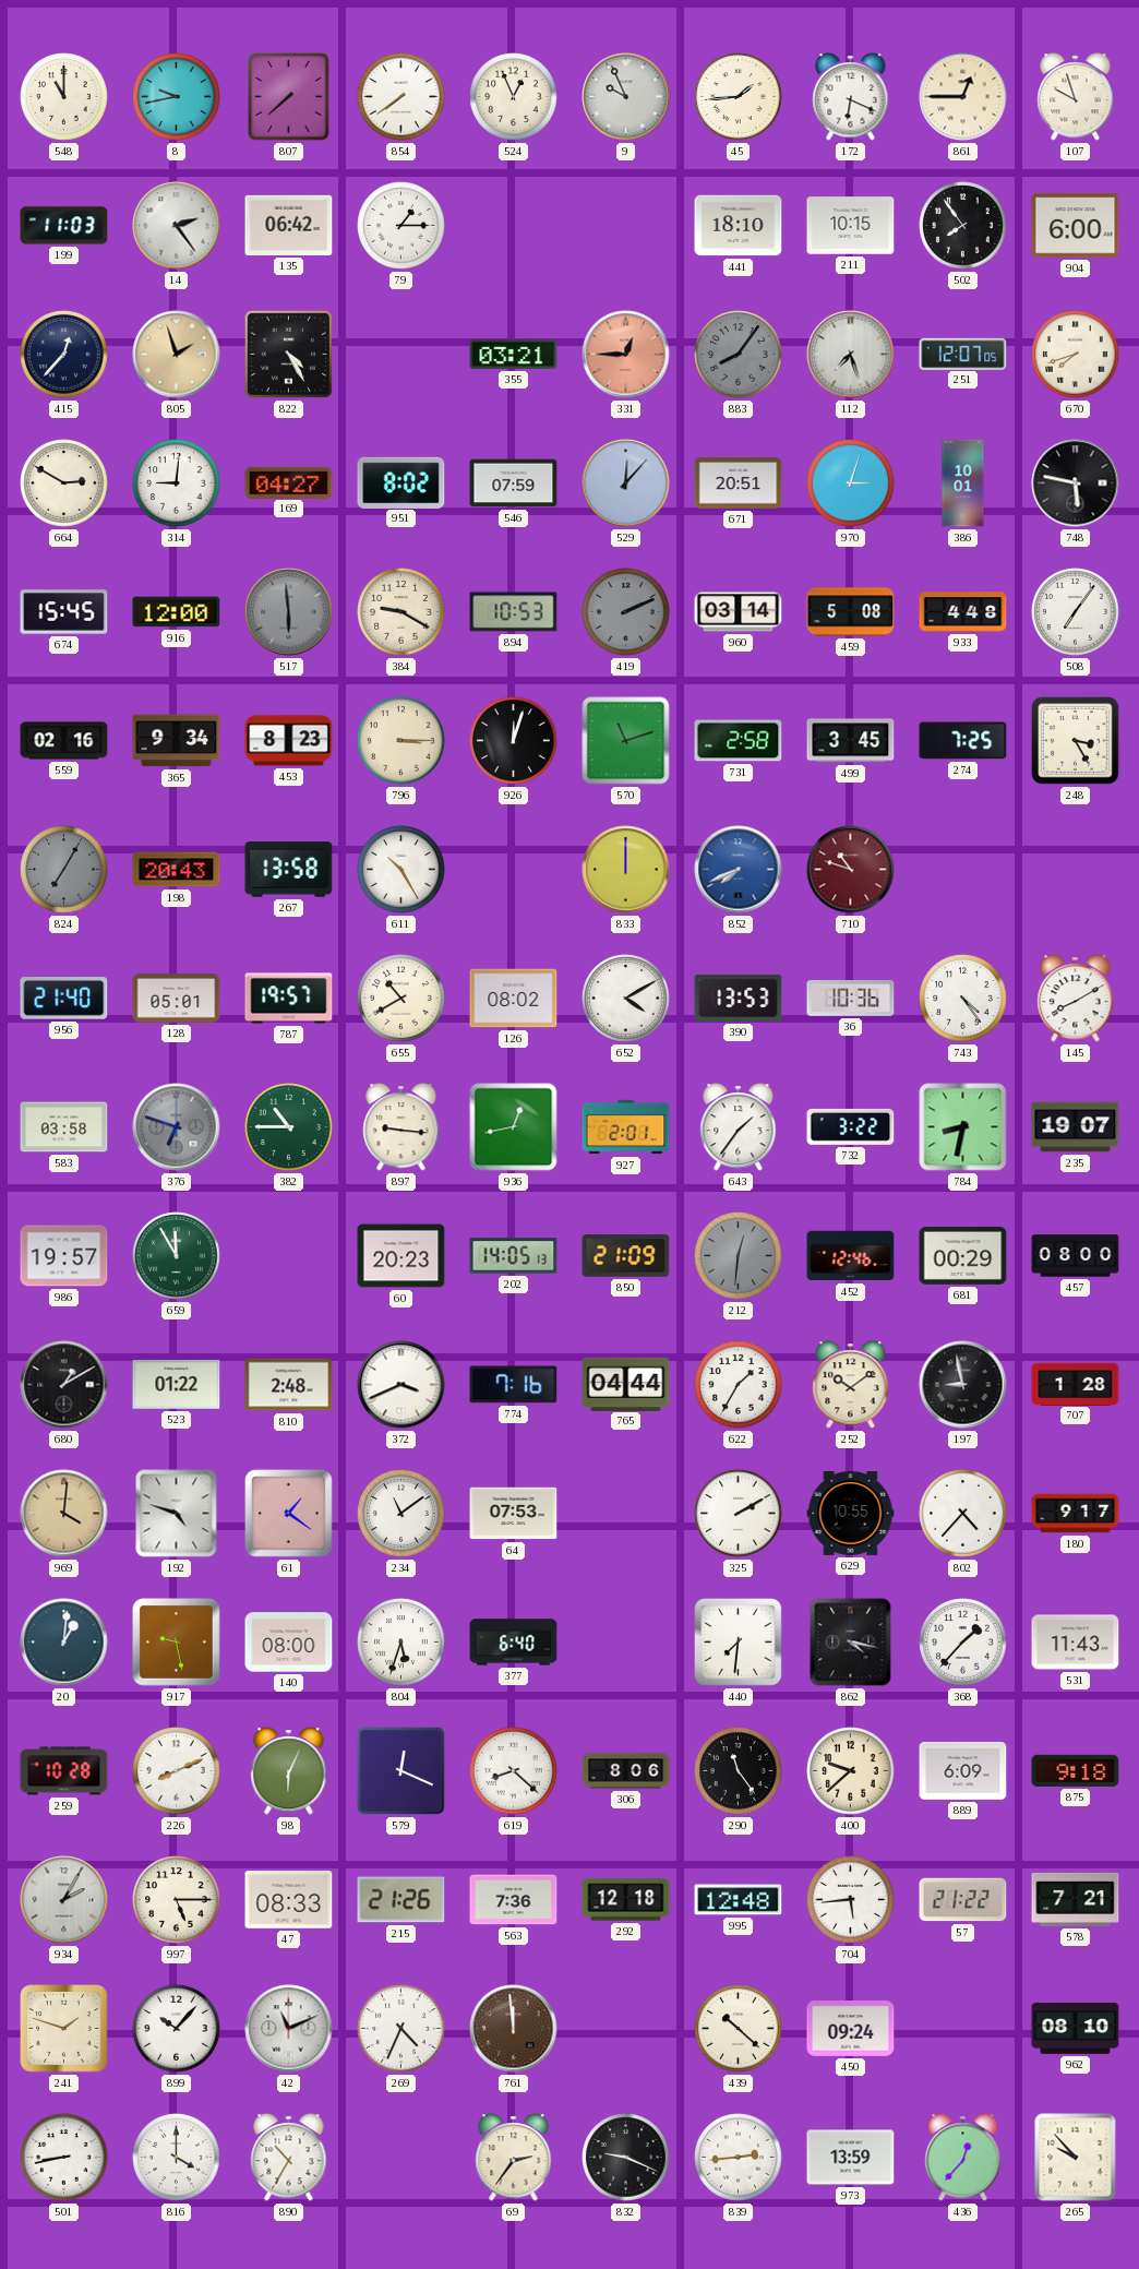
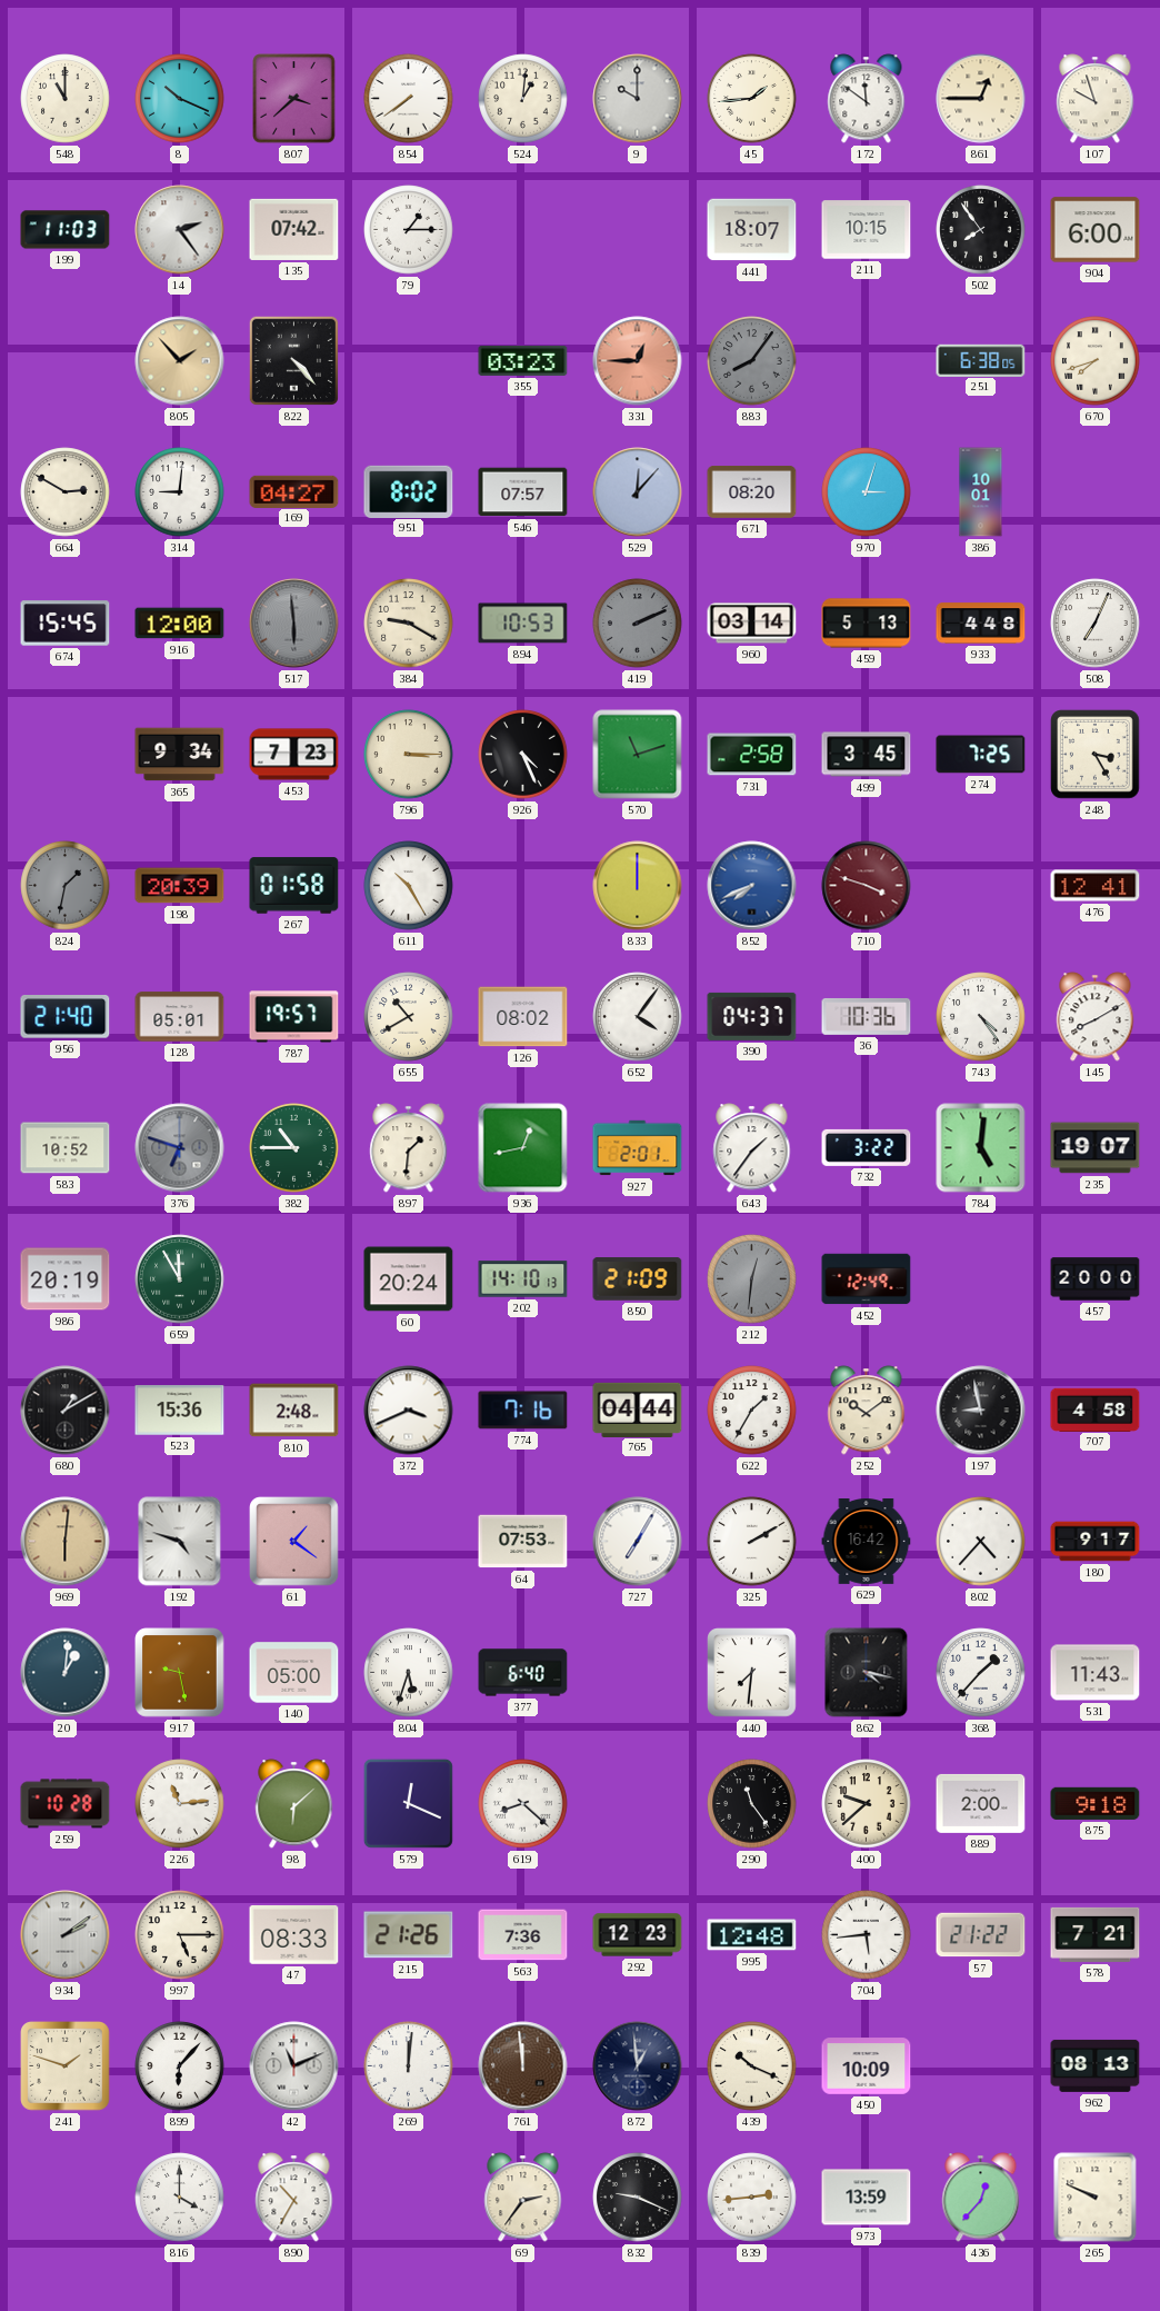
8: 9:43 -> 10:19
807: 7:38 -> 3:38
524: 12:56 -> 1:01
9: 9:56 -> 10:00
172: 6:19 -> 11:51
135: 06:42 -> 07:42
441: 18:10 -> 18:07
415: 12:37 -> none
805: 1:57 -> 1:53
822: 4:25 -> 4:23
355: 03:21 -> 03:23
112: 7:27 -> none
251: 12:07 -> 6:38
546: 07:59 -> 07:57
671: 20:51 -> 08:20
748: 5:47 -> none
459: 5:08 -> 5:13
508: 7:06 -> 7:04
559: 02:16 -> none
453: 8:23 -> 7:23
926: 12:03 -> 4:26
824: 7:05 -> 1:32
198: 20:43 -> 20:39
267: 13:58 -> 01:58
710: 10:48 -> 3:48
476: none -> 12:41
652: 4:10 -> 4:06
390: 13:53 -> 04:37
583: 03:58 -> 10:52
897: 9:16 -> 1:31
784: 8:32 -> 5:01
986: 19:57 -> 20:19
60: 20:23 -> 20:24
202: 14:05 -> 14:10
452: 12:46 -> 12:49
681: 00:29 -> none
457: 08:00 -> 20:00
523: 01:22 -> 15:36
707: 1:28 -> 4:58
969: 4:01 -> 6:01
234: 11:09 -> none
727: none -> 7:05
629: 10:55 -> 16:42
140: 08:00 -> 05:00
226: 8:11 -> 11:14
98: 6:04 -> 6:08
306: 8:06 -> none
889: 6:09 -> 2:00
934: 2:05 -> 2:09
292: 12:18 -> 12:23
899: 10:07 -> 6:07
269: 4:34 -> 12:01
872: none -> 12:59
439: 10:22 -> 10:19
450: 09:24 -> 10:09
962: 08:10 -> 08:13
501: 8:43 -> none
265: 9:53 -> 9:49
